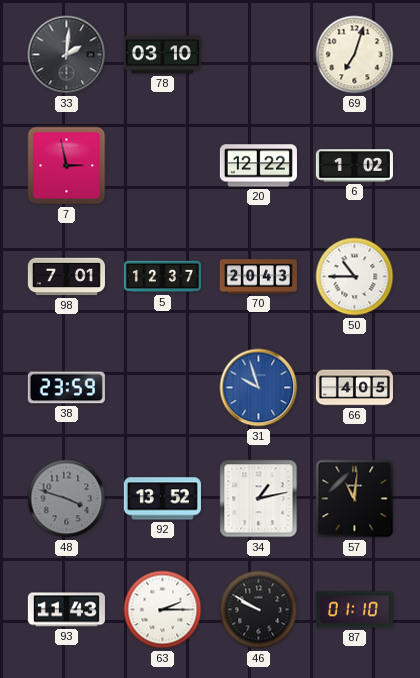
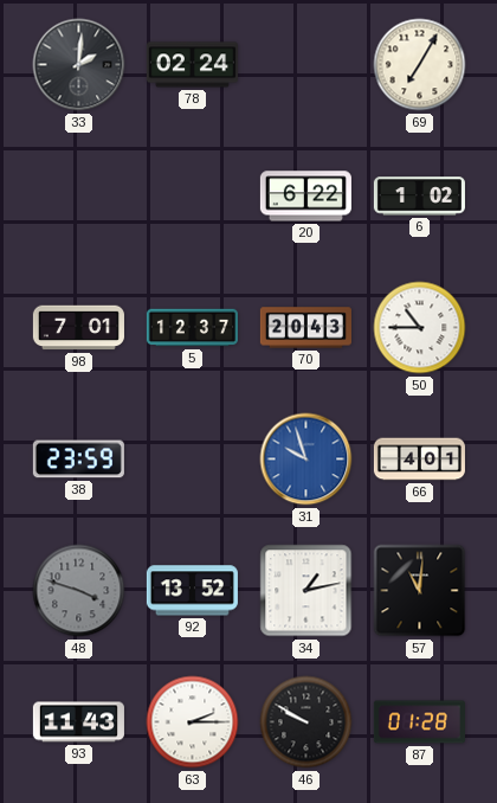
78: 03:10 -> 02:24
69: 7:03 -> 7:05
7: 2:58 -> none
20: 12:22 -> 6:22
66: 4:05 -> 4:01
87: 01:10 -> 01:28
